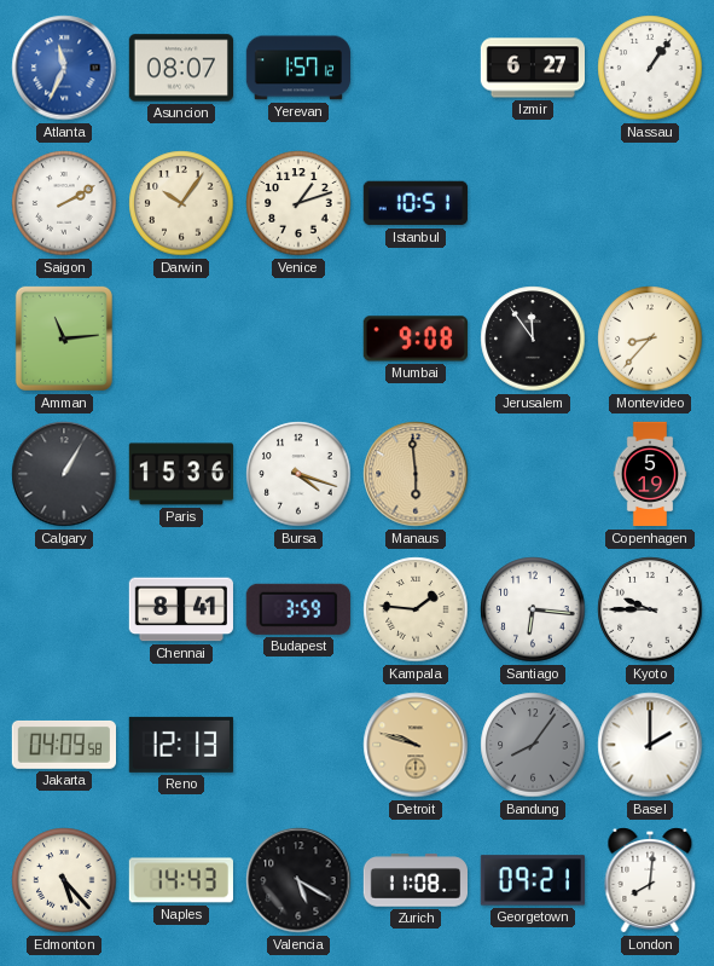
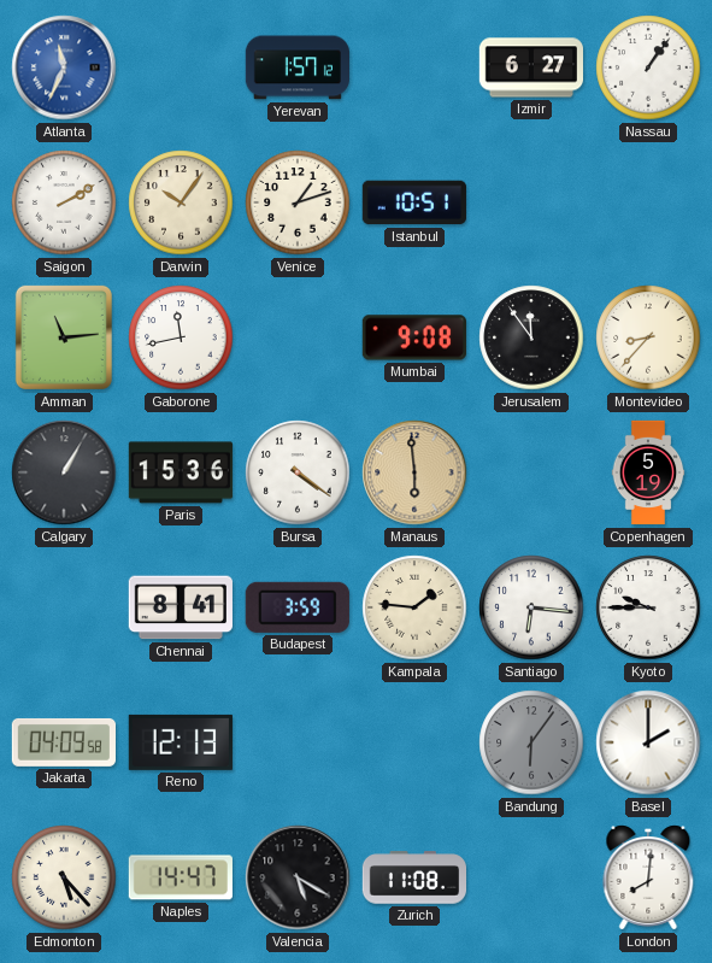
Asuncion: 08:07 -> none
Gaborone: none -> 11:43
Bursa: 4:18 -> 4:21
Detroit: 9:48 -> none
Bandung: 8:06 -> 6:06
Naples: 14:43 -> 14:47
Georgetown: 09:21 -> none
